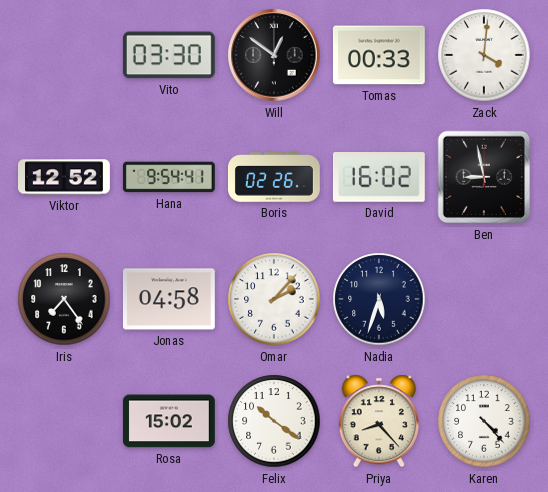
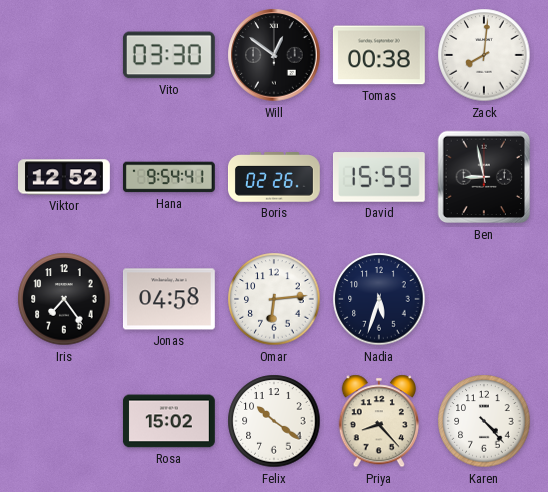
Tomas: 00:33 -> 00:38
Zack: 4:01 -> 8:01
David: 16:02 -> 15:59
Omar: 2:07 -> 6:14
